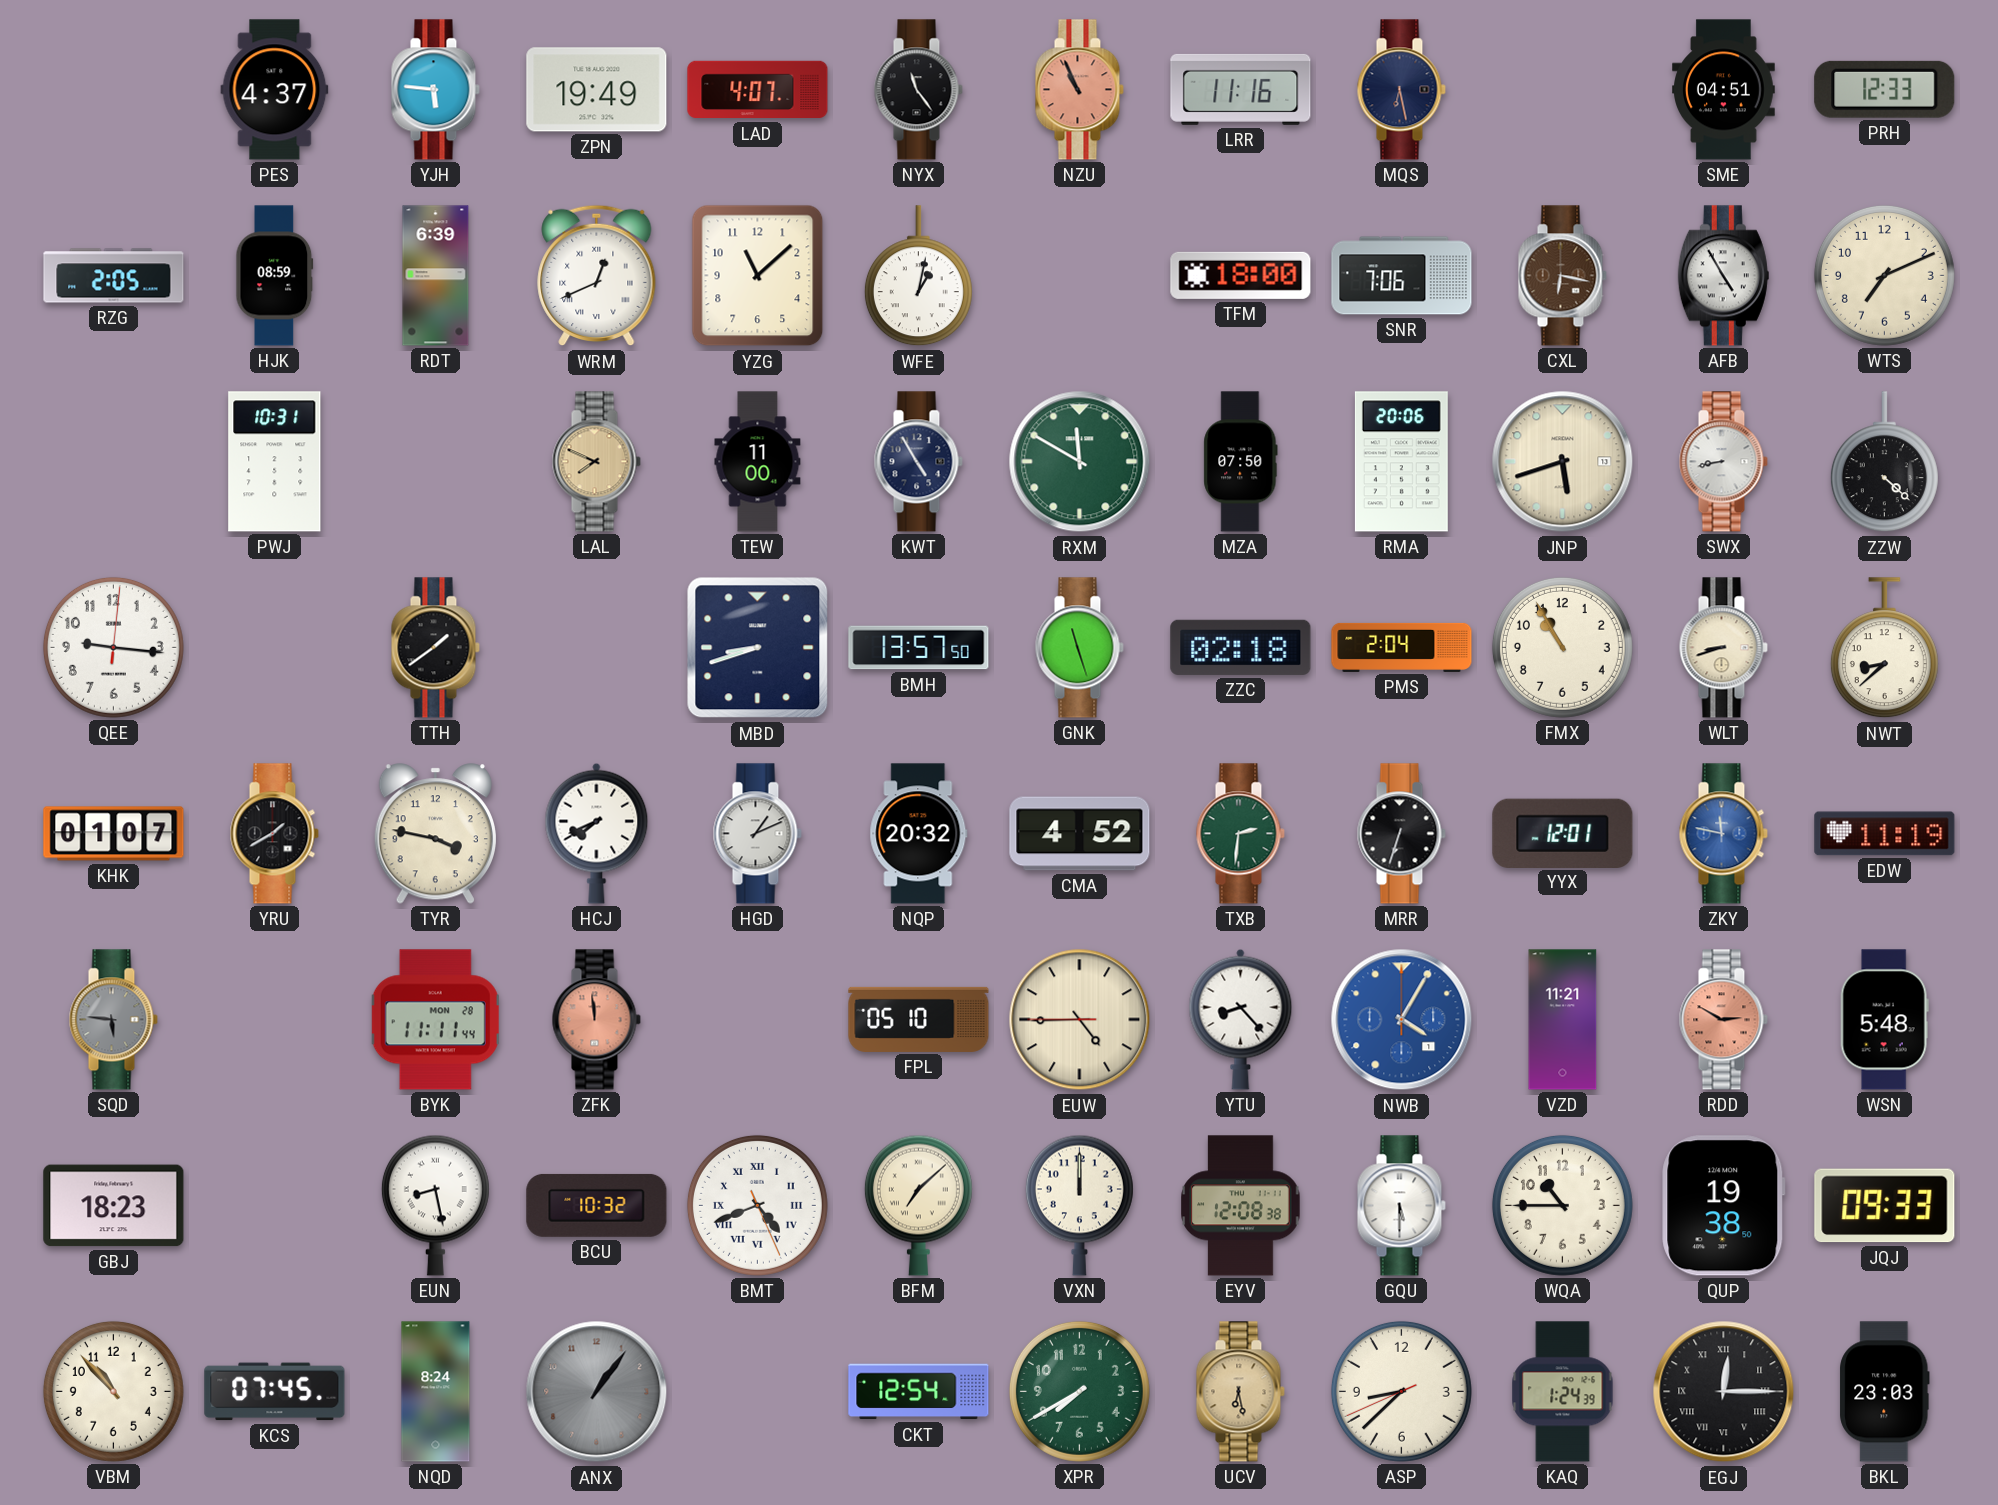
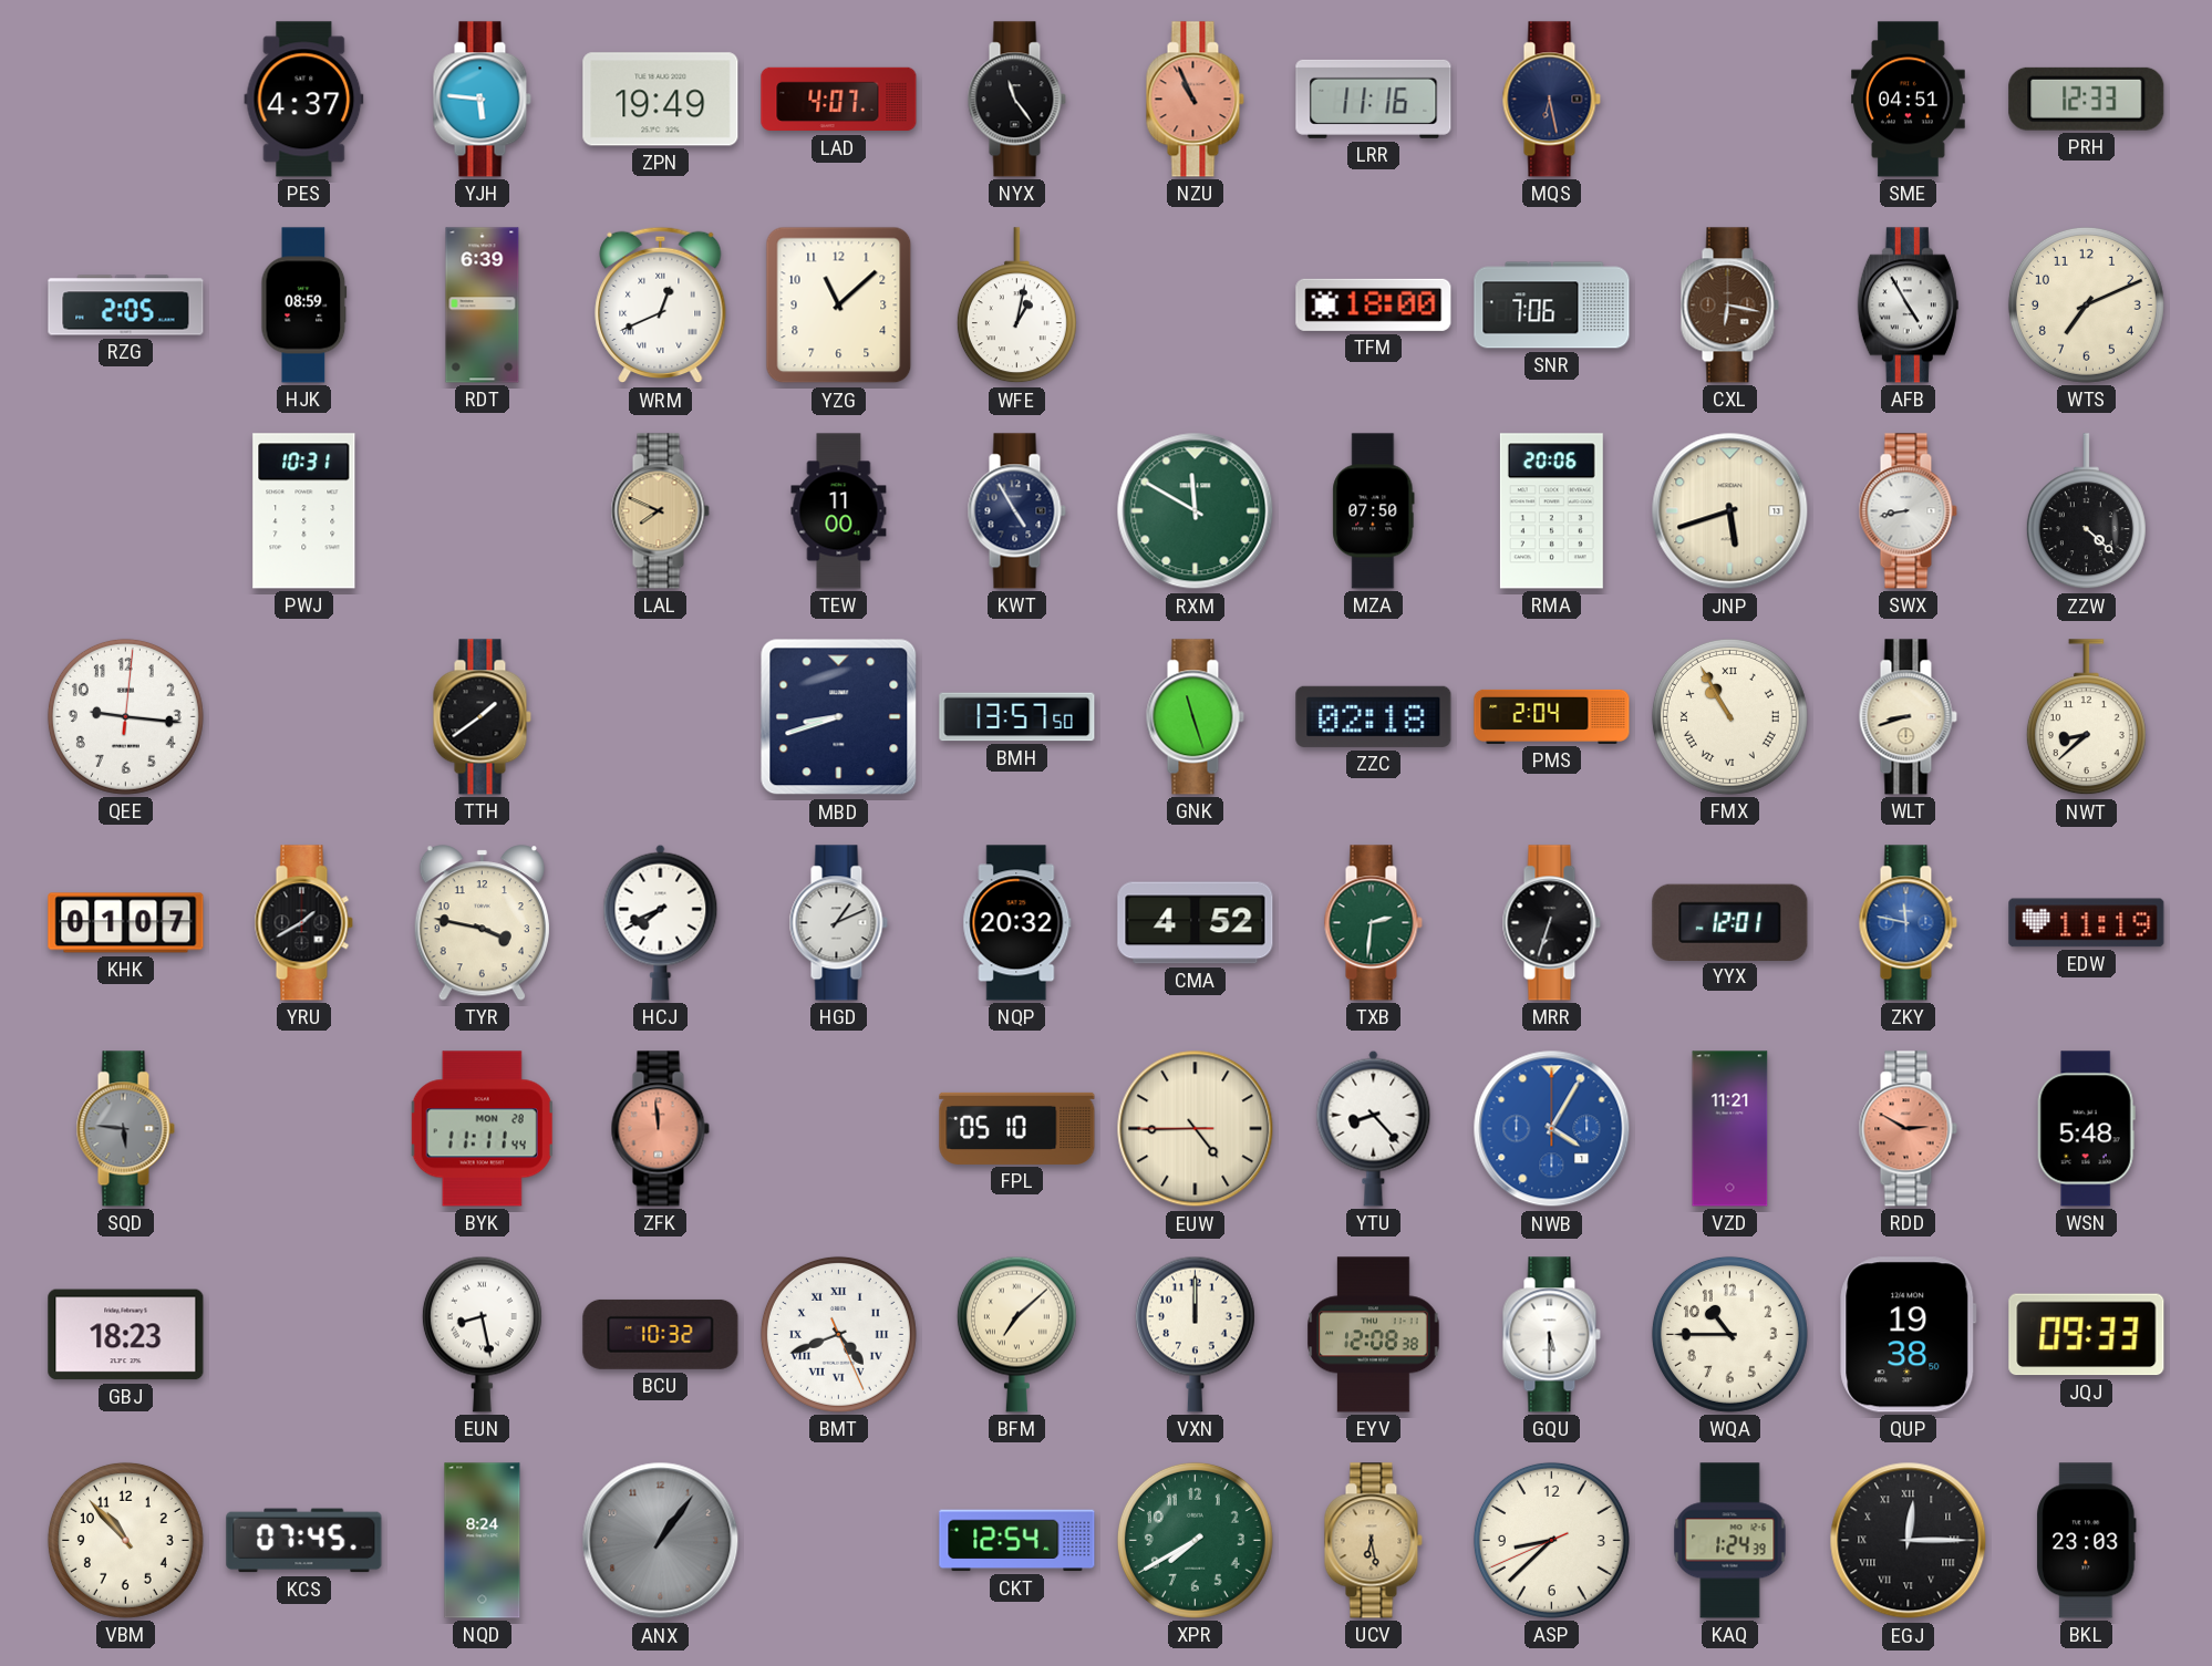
FMX numerals: Arabic -> Roman
